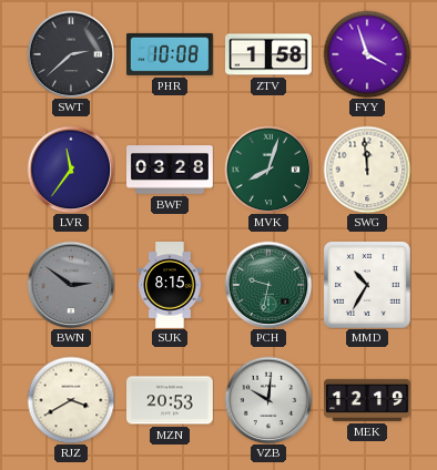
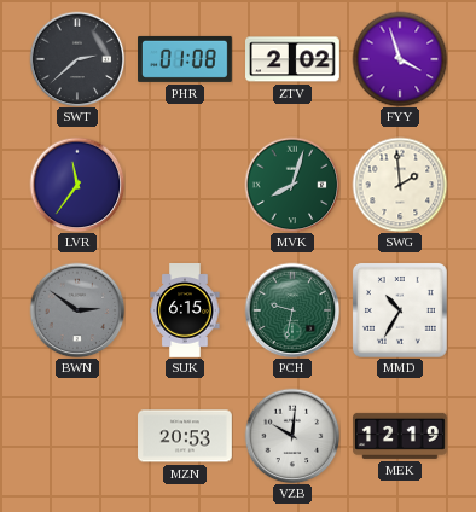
PHR: 10:08 -> 01:08
ZTV: 1:58 -> 2:02
BWF: 03:28 -> none
SWG: 11:59 -> 1:59
SUK: 8:15 -> 6:15
RJZ: 3:40 -> none
